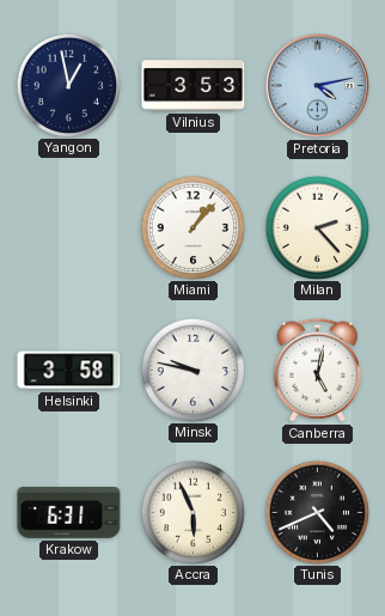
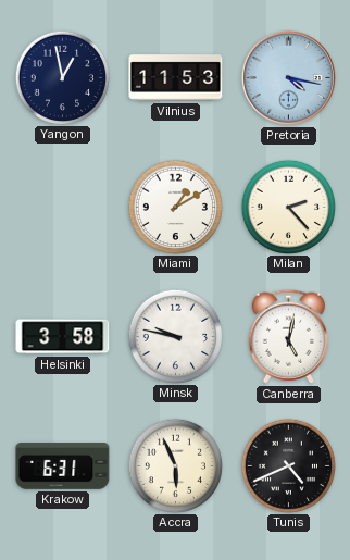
Vilnius: 3:53 -> 11:53
Pretoria: 4:13 -> 4:17
Miami: 1:07 -> 1:10
